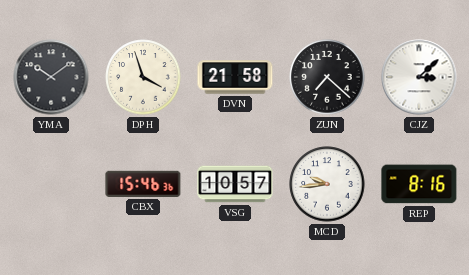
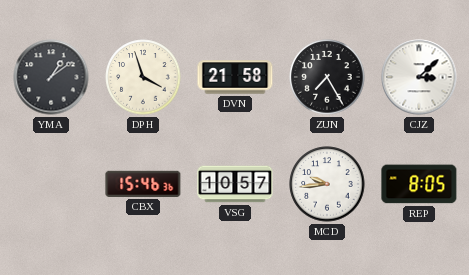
YMA: 10:09 -> 1:09
ZUN: 7:22 -> 7:25
REP: 8:16 -> 8:05
